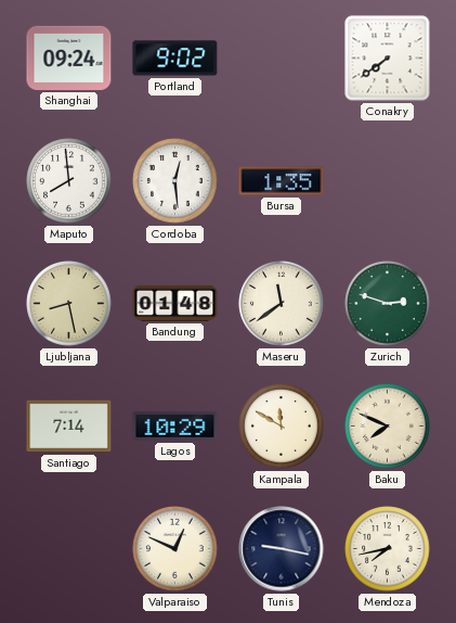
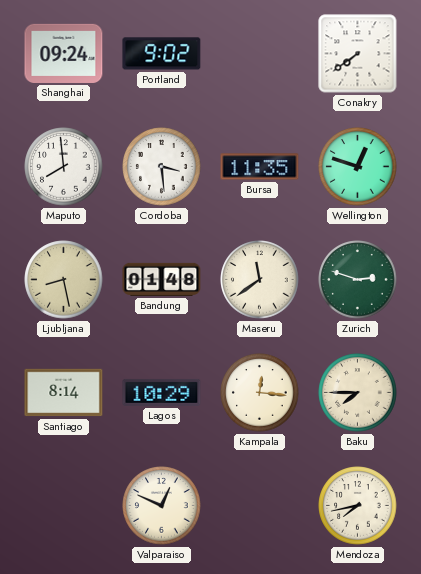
Cordoba: 12:29 -> 3:29
Bursa: 1:35 -> 11:35
Wellington: none -> 12:48
Santiago: 7:14 -> 8:14
Kampala: 11:50 -> 12:16
Baku: 7:49 -> 7:45
Tunis: 9:17 -> none
